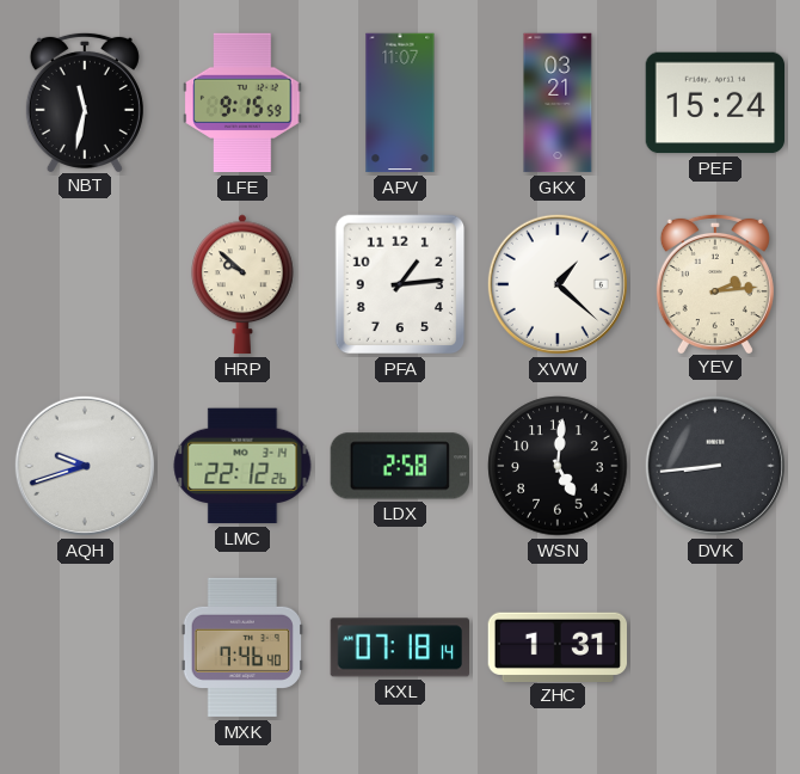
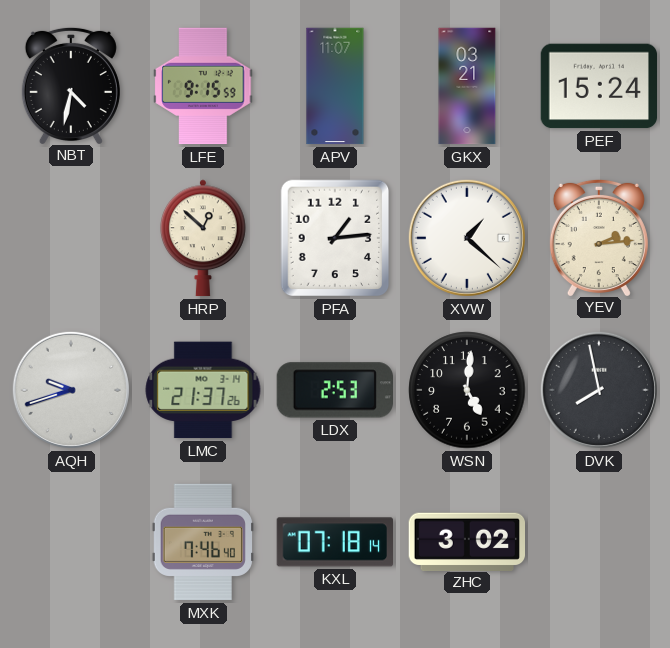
NBT: 11:32 -> 4:32
HRP: 9:52 -> 12:52
LMC: 22:12 -> 21:37
LDX: 2:58 -> 2:53
DVK: 8:44 -> 7:58
ZHC: 1:31 -> 3:02
